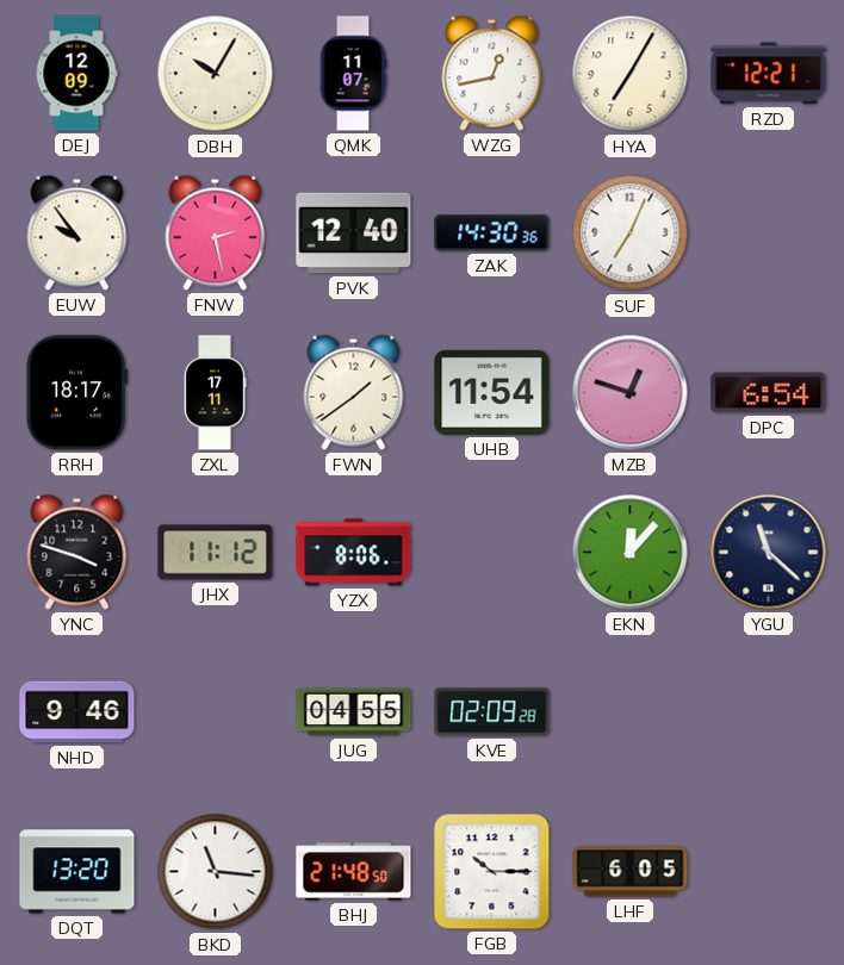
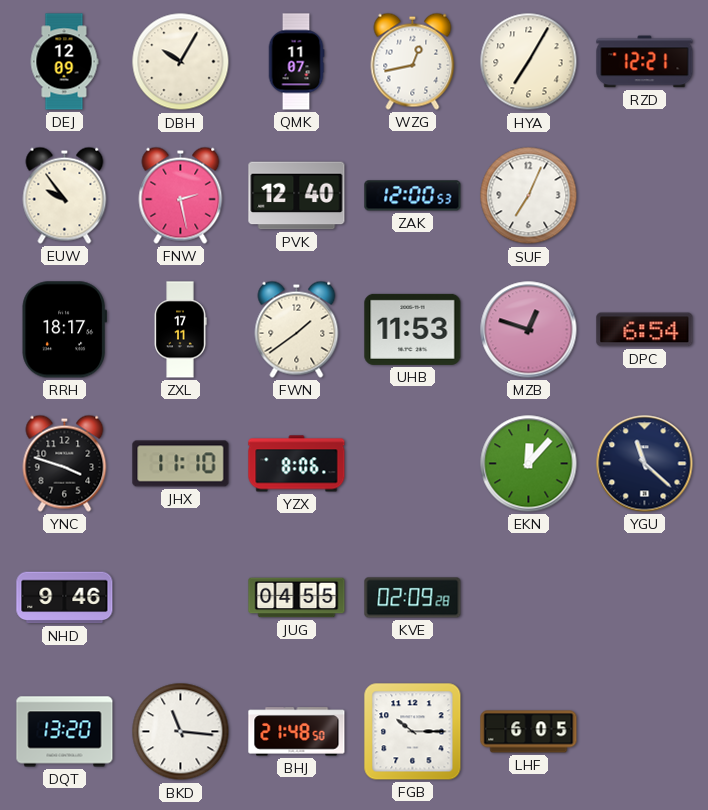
ZAK: 14:30 -> 12:00
UHB: 11:54 -> 11:53
JHX: 11:12 -> 11:10
